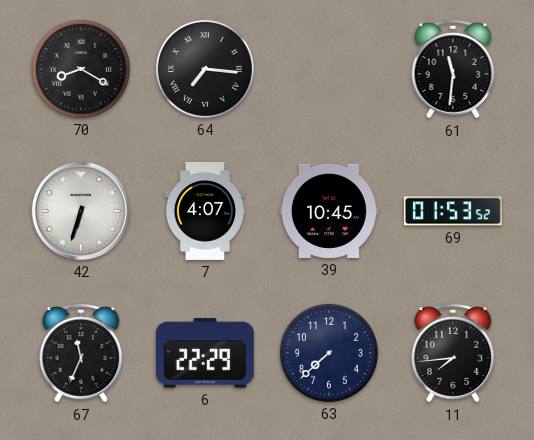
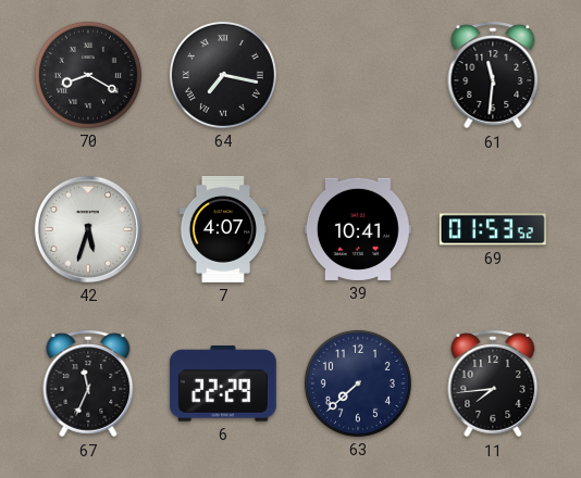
64: 7:16 -> 7:17
42: 6:33 -> 5:33
39: 10:45 -> 10:41
